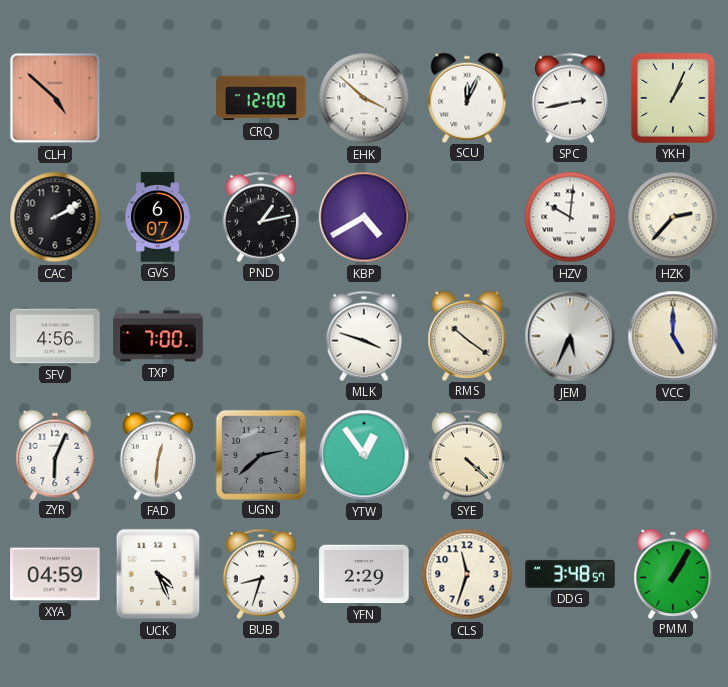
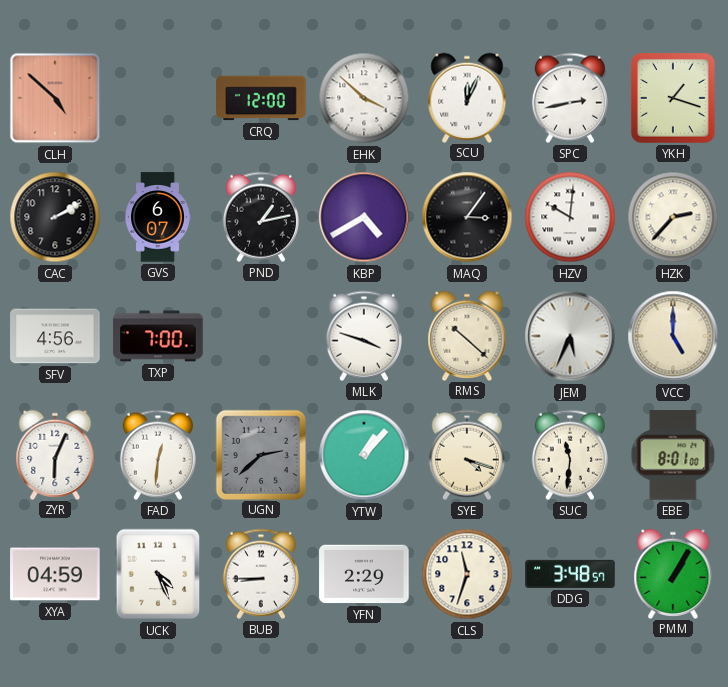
YKH: 1:04 -> 1:18
MAQ: none -> 3:06
RMS: 10:21 -> 10:22
YTW: 12:54 -> 1:07
SYE: 4:22 -> 4:18
SUC: none -> 11:31
EBE: none -> 8:01
BUB: 8:33 -> 8:45
